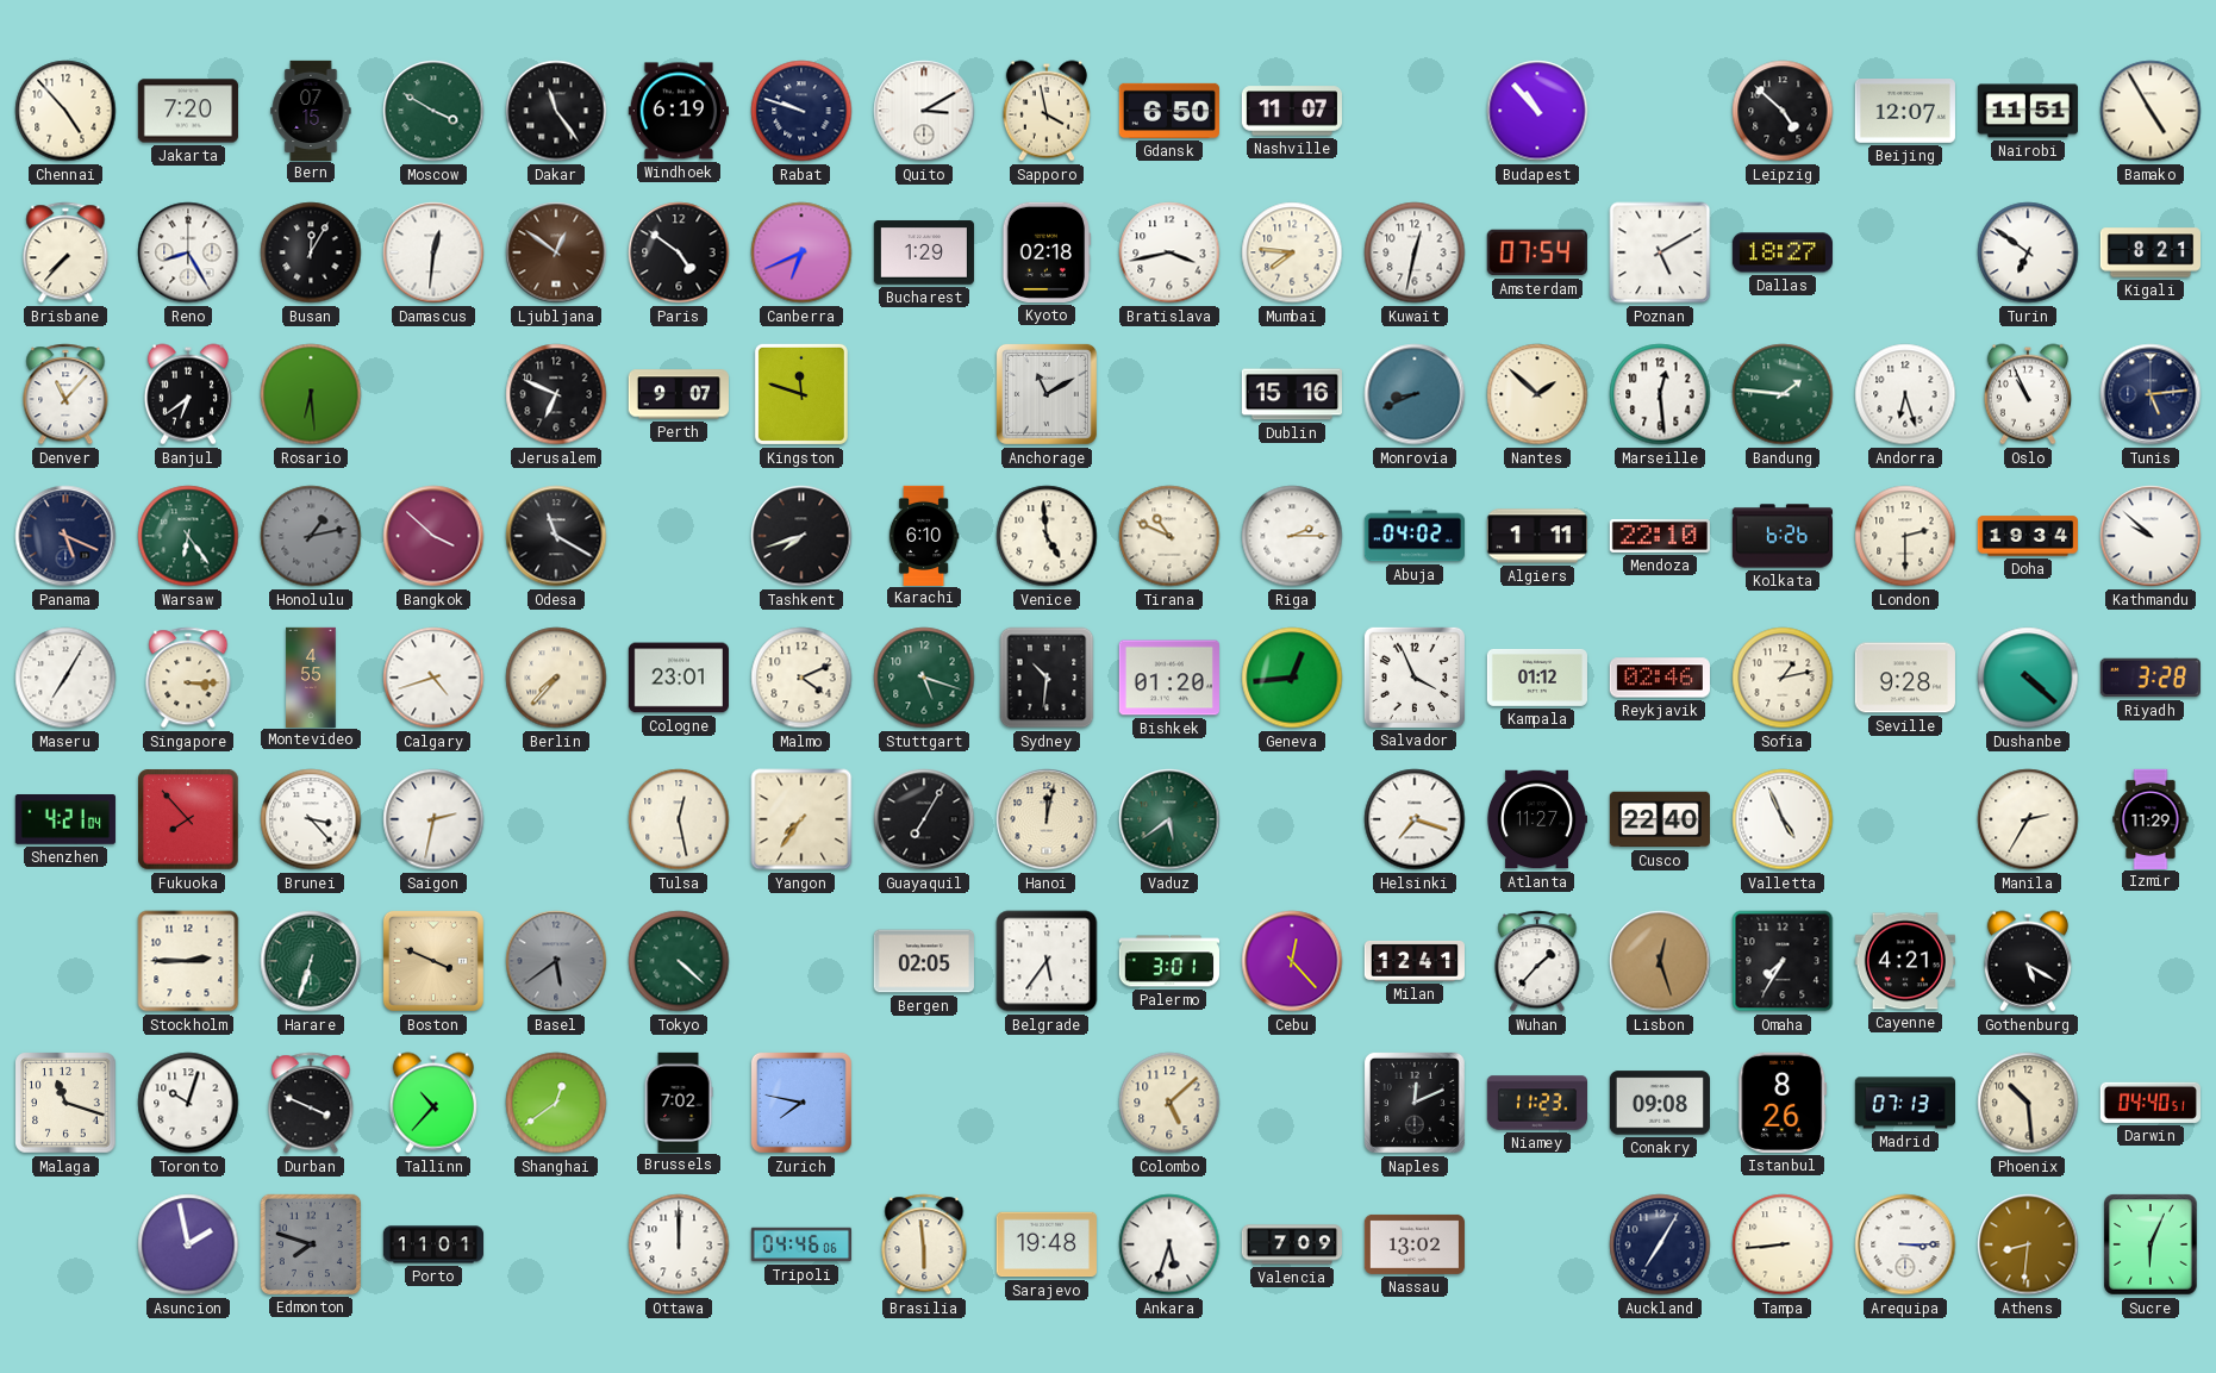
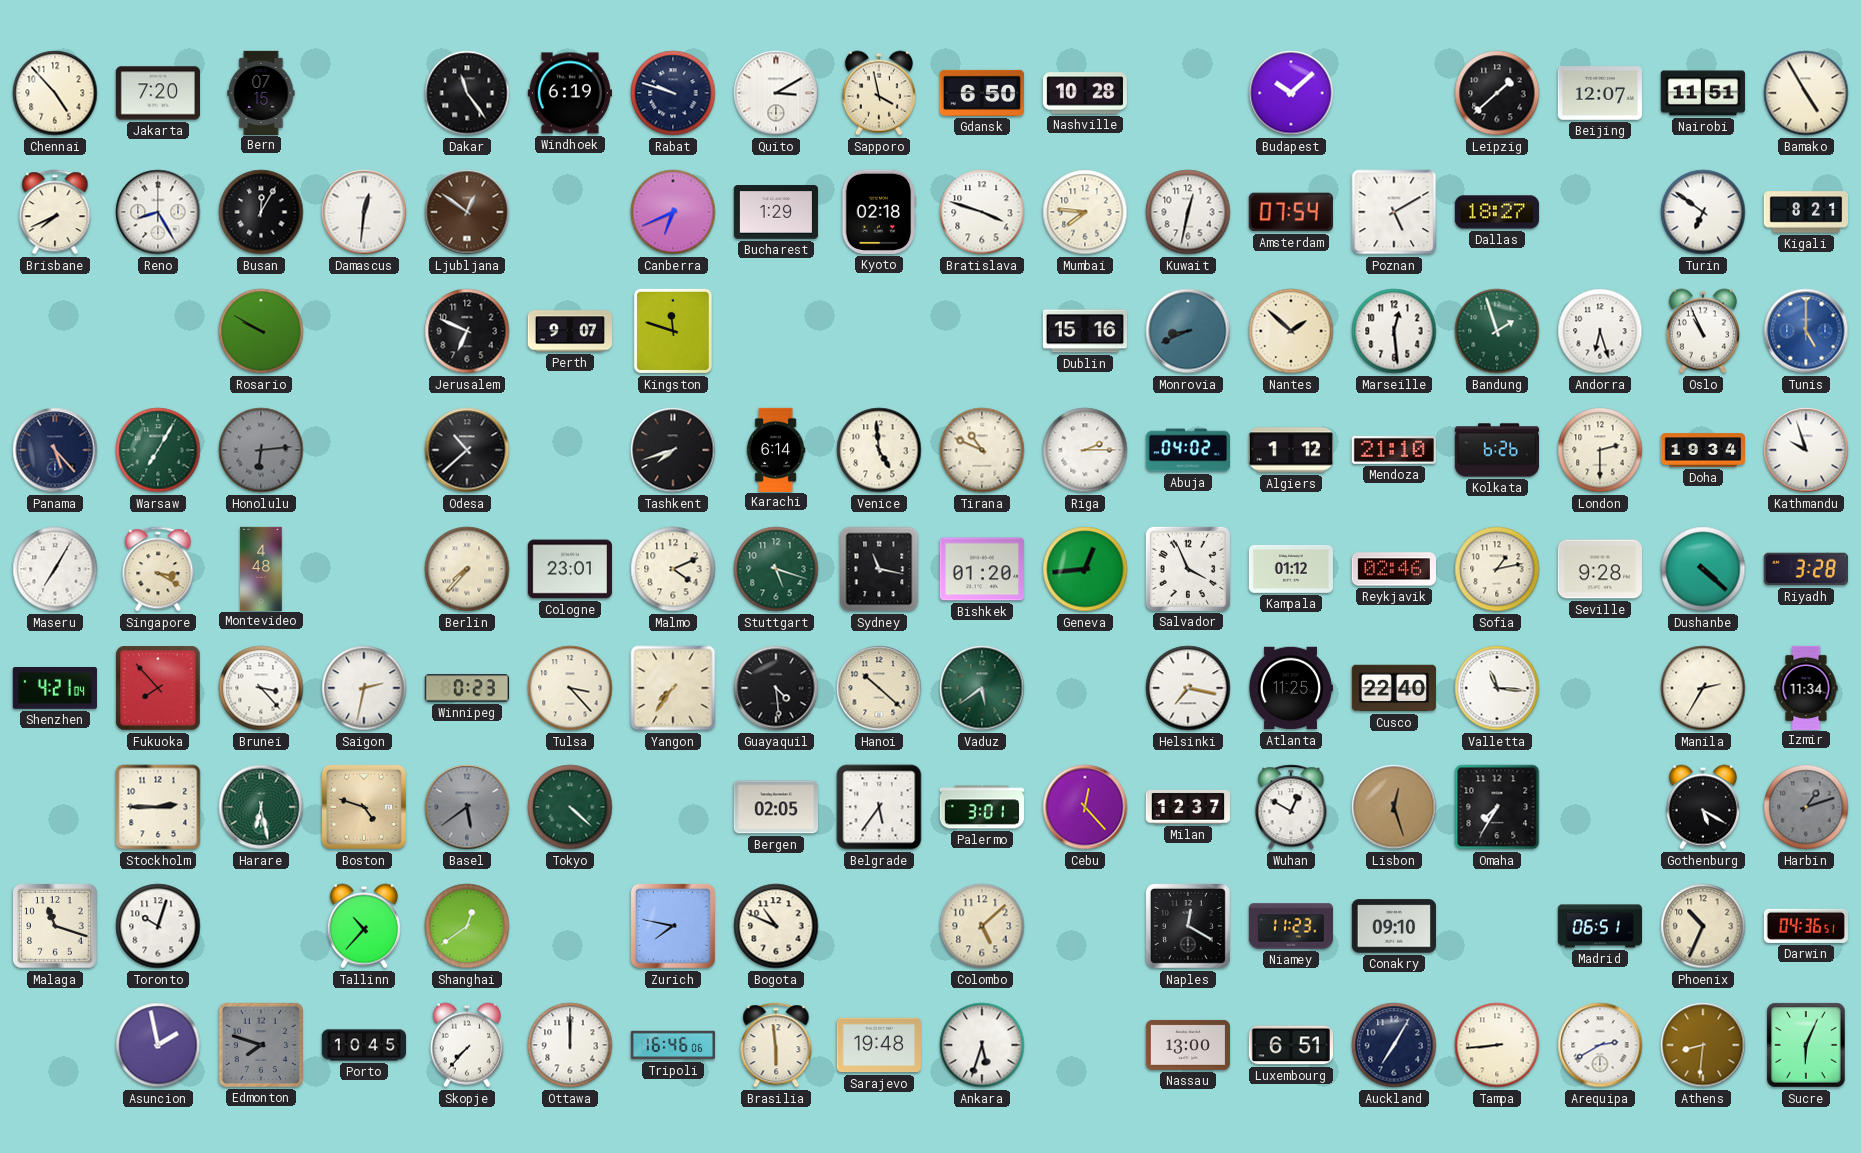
Moscow: 3:50 -> none
Nashville: 11:07 -> 10:28
Budapest: 10:53 -> 10:08
Leipzig: 4:52 -> 1:38
Brisbane: 7:37 -> 7:41
Paris: 4:51 -> none
Bratislava: 3:43 -> 3:48
Denver: 11:07 -> none
Banjul: 6:39 -> none
Rosario: 6:29 -> 9:50
Anchorage: 11:10 -> none
Bandung: 1:46 -> 1:57
Tunis: 5:14 -> 5:00
Tunis dial: navy -> blue
Panama: 5:19 -> 5:23
Warsaw: 6:24 -> 7:05
Honolulu: 1:13 -> 6:14
Bangkok: 3:52 -> none
Odesa: 11:20 -> 10:38
Karachi: 6:10 -> 6:14
Algiers: 1:11 -> 1:12
Mendoza: 22:10 -> 21:10
Kathmandu: 9:52 -> 9:57
Singapore: 3:15 -> 3:20
Montevideo: 4:55 -> 4:48
Calgary: 4:42 -> none
Sydney: 10:31 -> 11:17
Winnipeg: none -> 0:23
Tulsa: 12:28 -> 3:23
Guayaquil: 7:05 -> 4:29
Hanoi: 12:02 -> 10:22
Helsinki: 7:18 -> 7:17
Atlanta: 11:27 -> 11:25
Valletta: 4:56 -> 11:16
Izmir: 11:29 -> 11:34
Harare: 6:33 -> 6:28
Boston: 3:49 -> 4:48
Milan: 12:41 -> 12:37
Wuhan: 1:37 -> 12:50
Cayenne: 4:21 -> none
Harbin: none -> 1:12
Durban: 3:49 -> none
Brussels: 7:02 -> none
Bogota: none -> 10:49
Naples: 12:11 -> 12:20
Conakry: 09:08 -> 09:10
Istanbul: 8:26 -> none
Madrid: 07:13 -> 06:51
Phoenix: 10:29 -> 10:34
Darwin: 04:40 -> 04:36
Porto: 11:01 -> 10:45
Skopje: none -> 7:37
Tripoli: 04:46 -> 16:46
Valencia: 7:09 -> none
Nassau: 13:02 -> 13:00
Luxembourg: none -> 6:51
Arequipa: 3:15 -> 2:40
